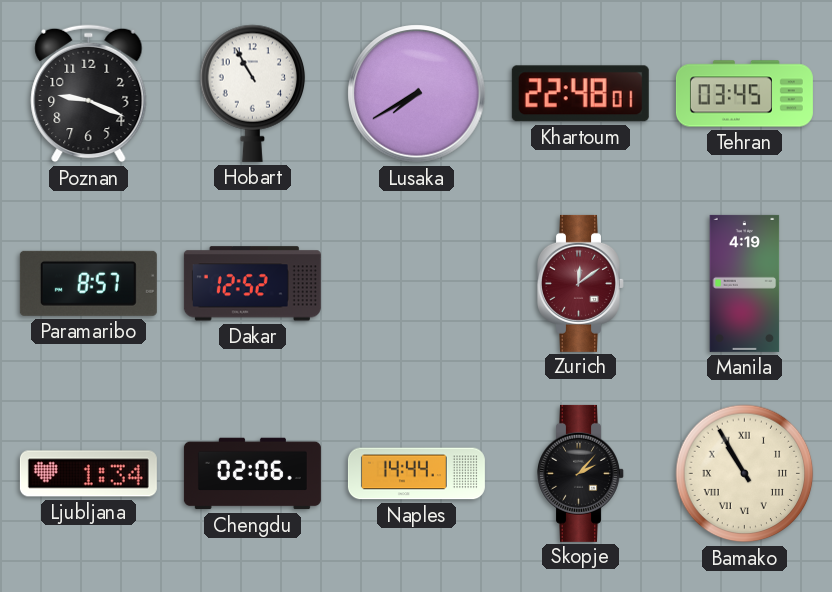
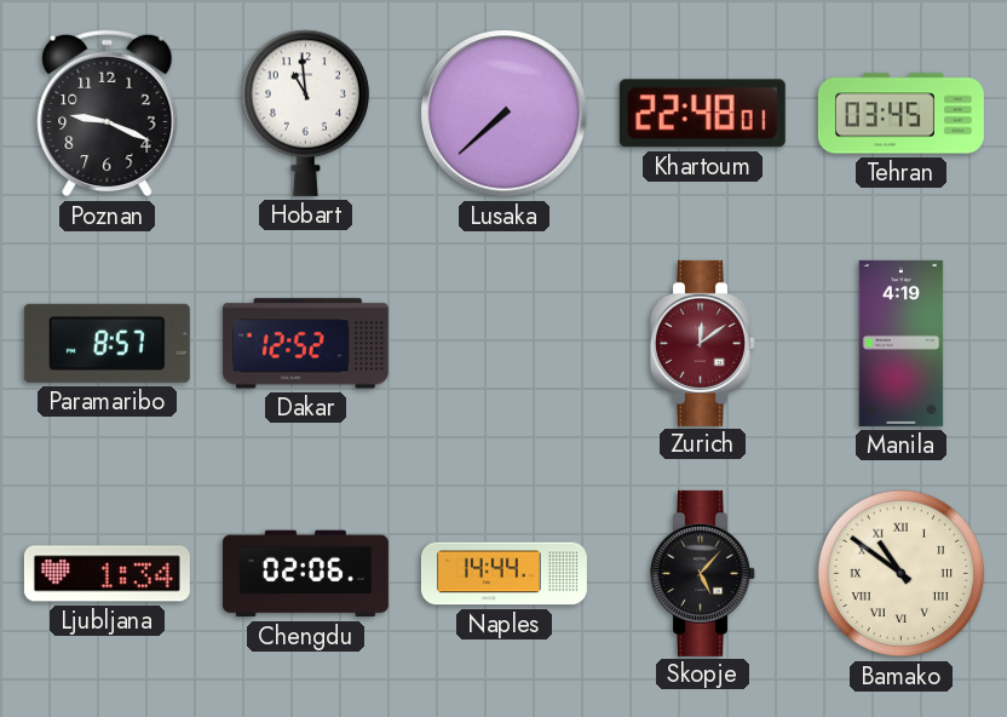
Hobart: 10:55 -> 10:59
Lusaka: 7:40 -> 7:38
Skopje: 2:07 -> 5:07
Bamako: 10:55 -> 10:51
